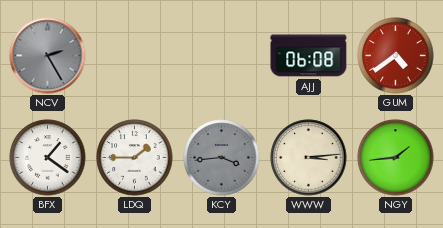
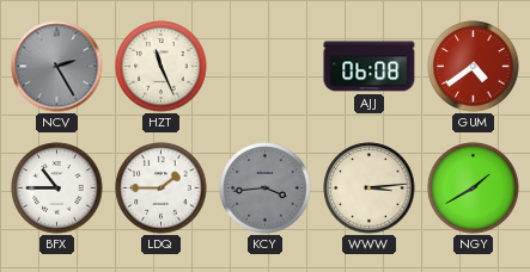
HZT: none -> 11:26
BFX: 1:21 -> 10:45
NGY: 1:44 -> 1:40
